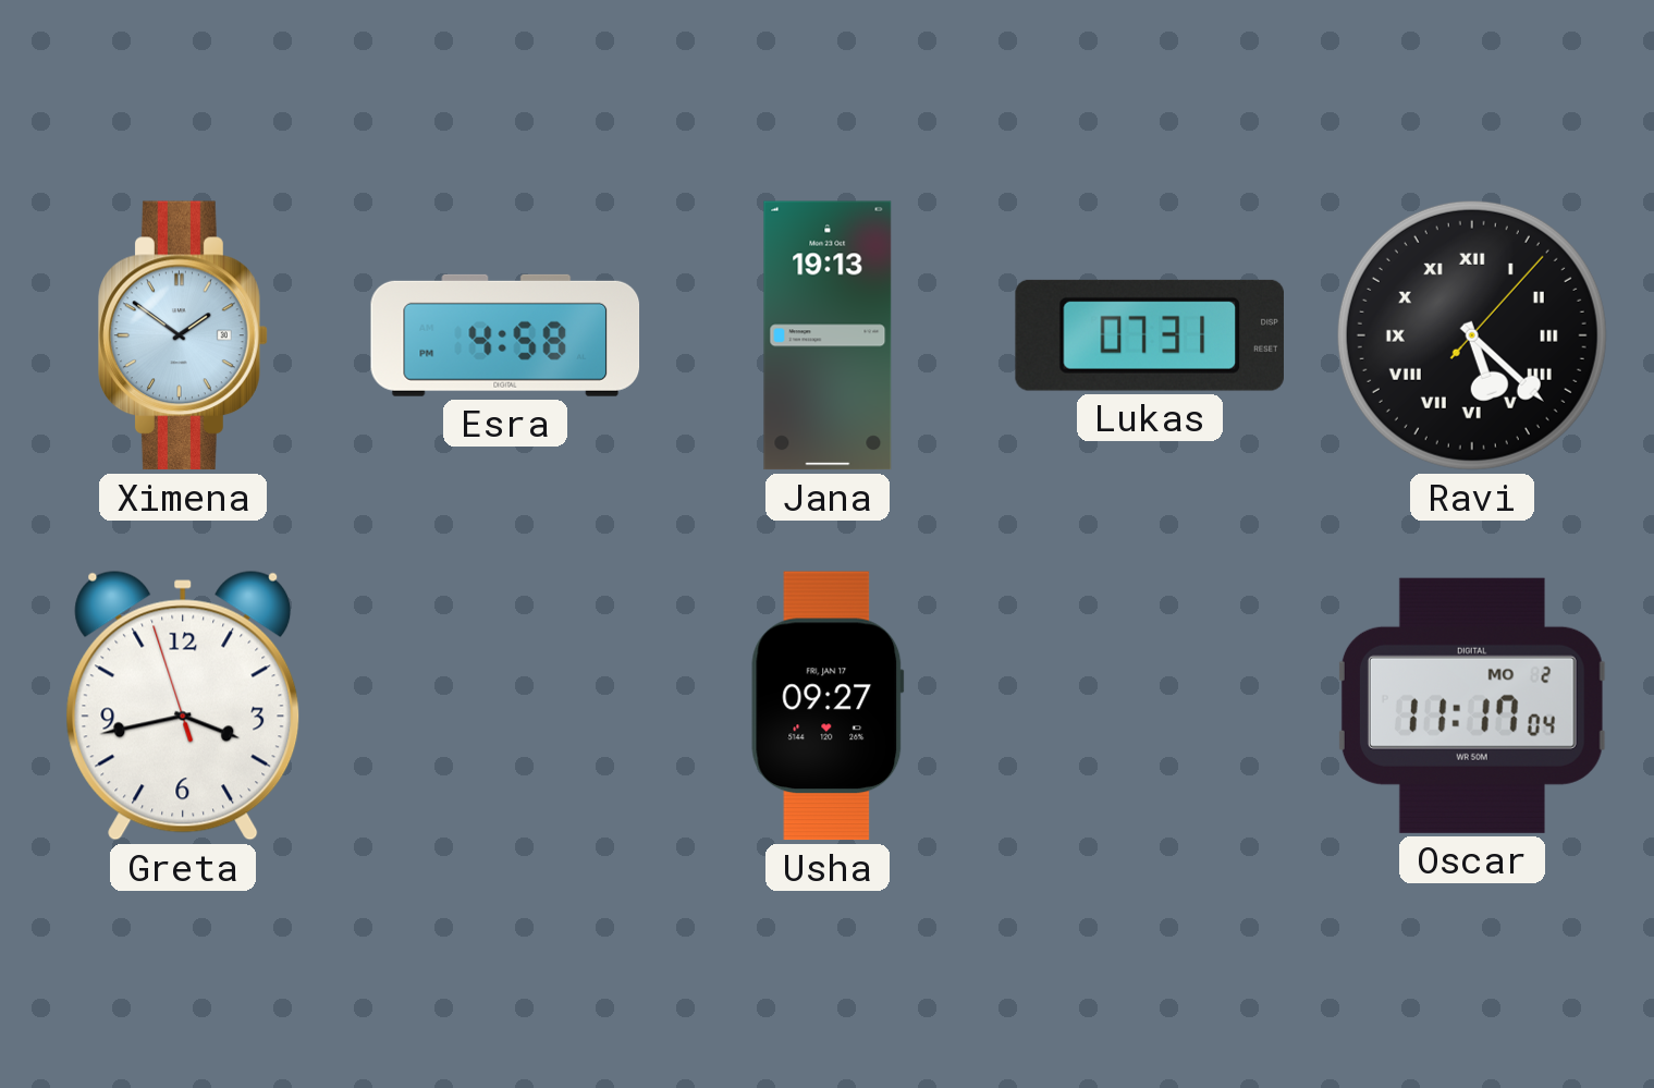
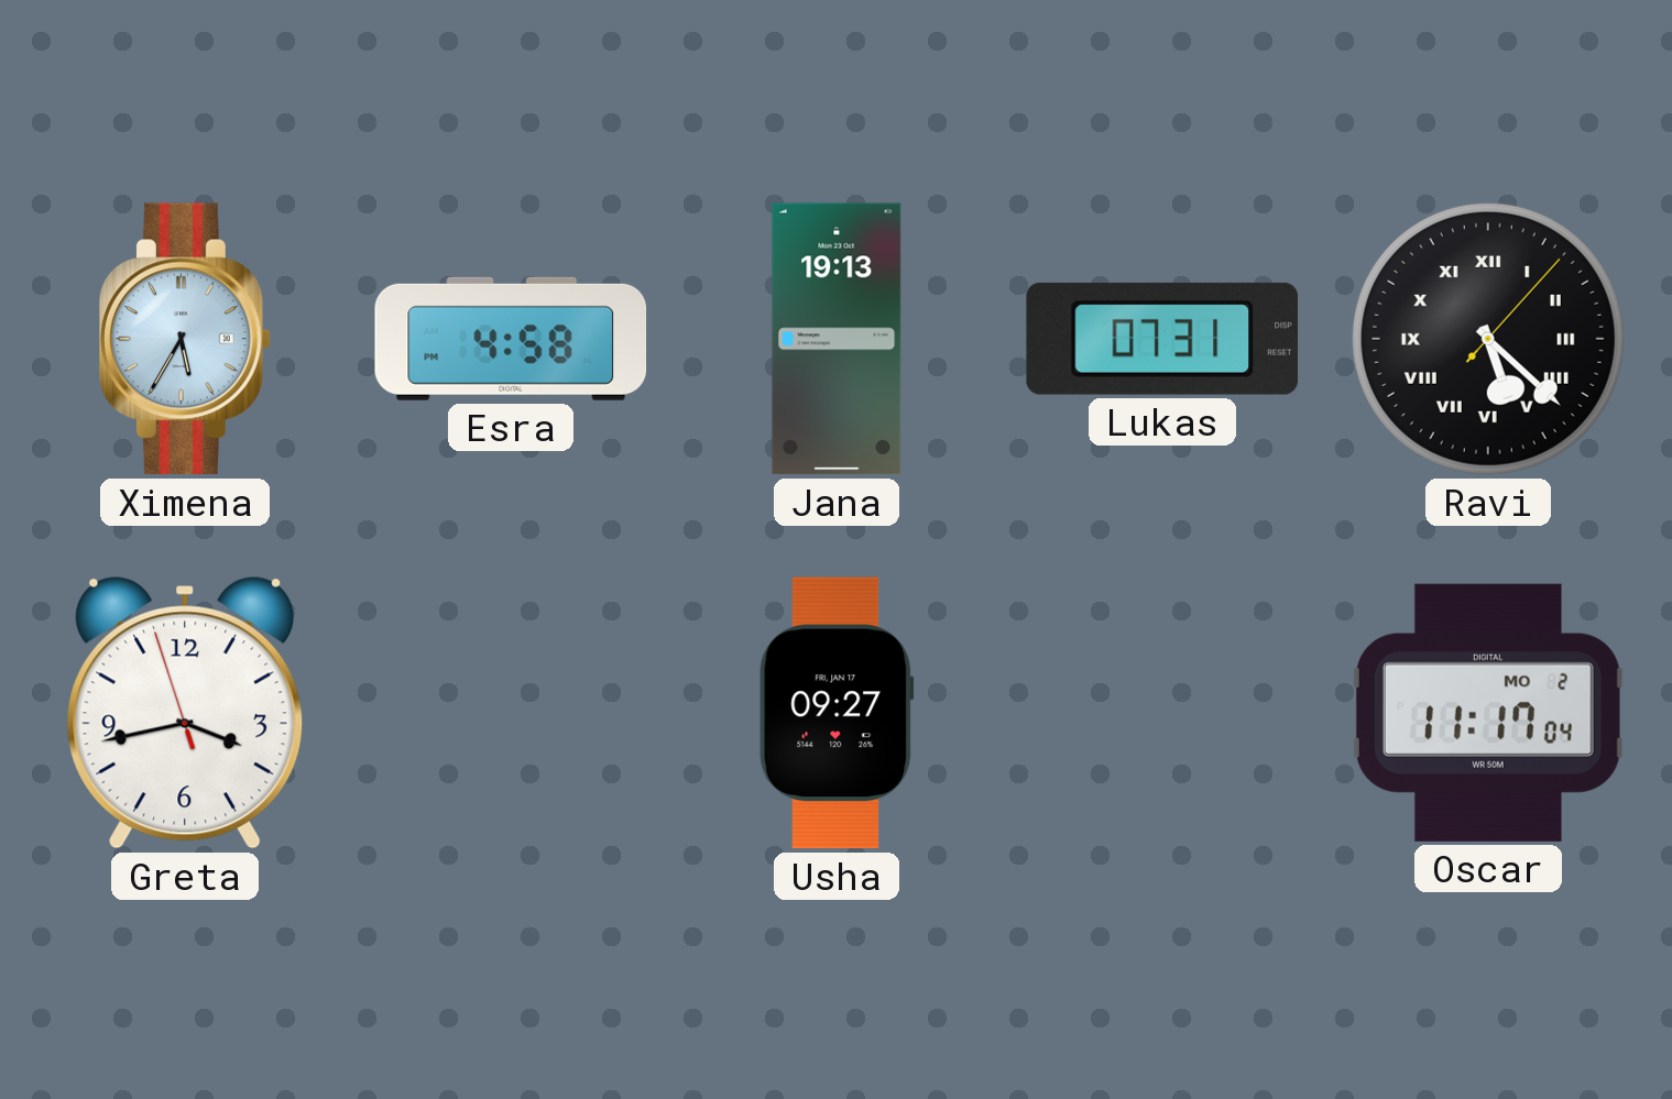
Ximena: 1:51 -> 5:35
